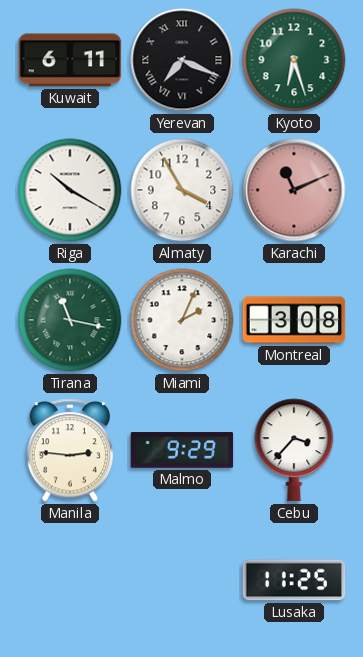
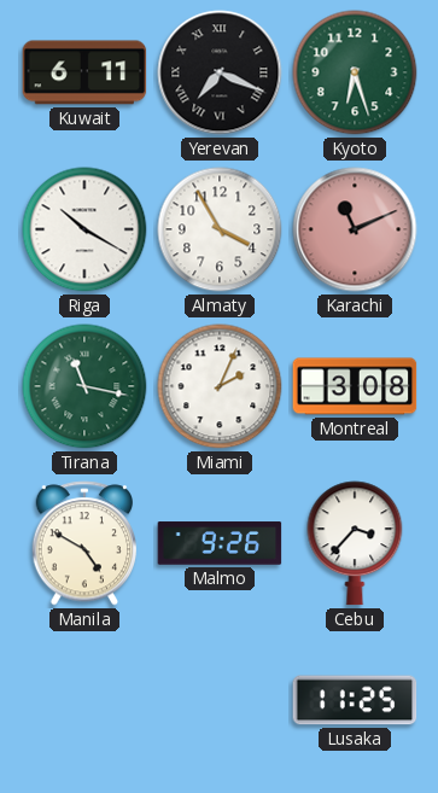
Manila: 2:46 -> 4:50
Malmo: 9:29 -> 9:26
